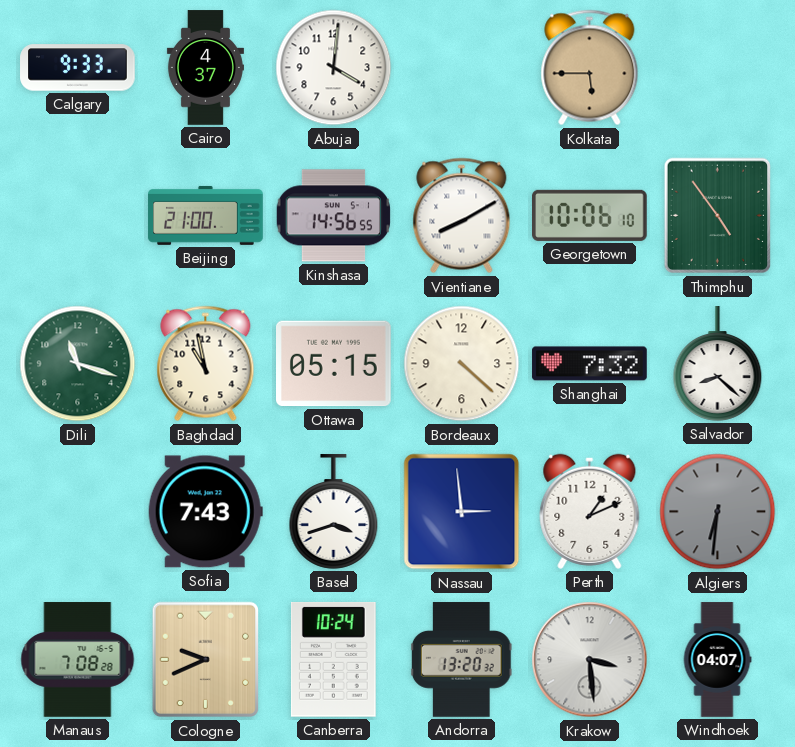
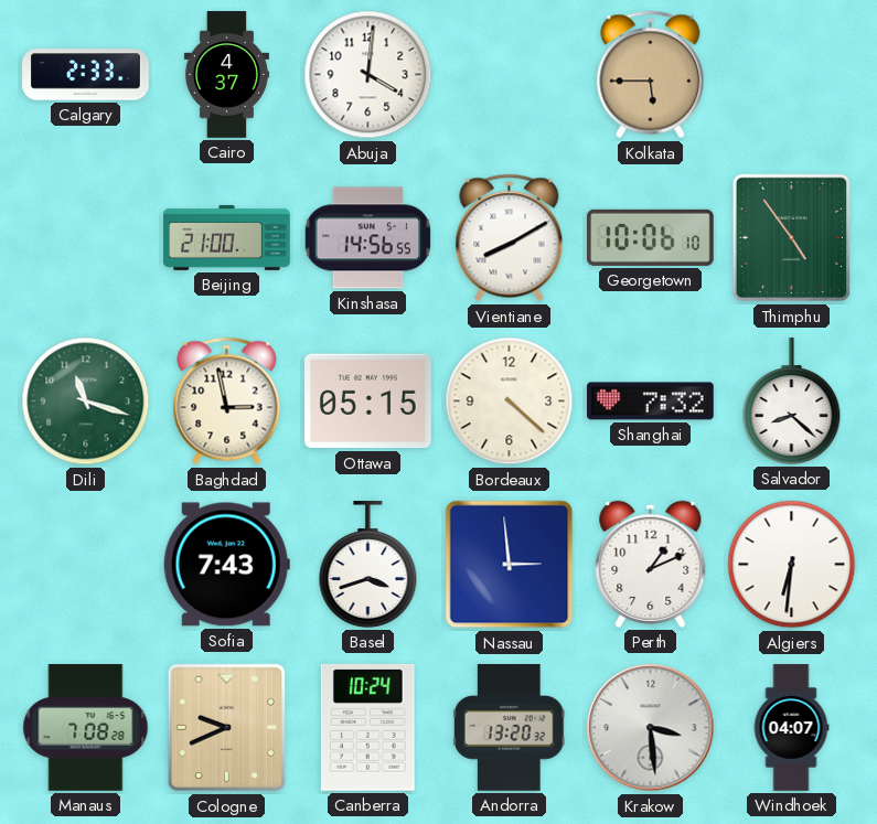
Calgary: 9:33 -> 2:33
Baghdad: 10:58 -> 2:58
Algiers dial: grey -> white
